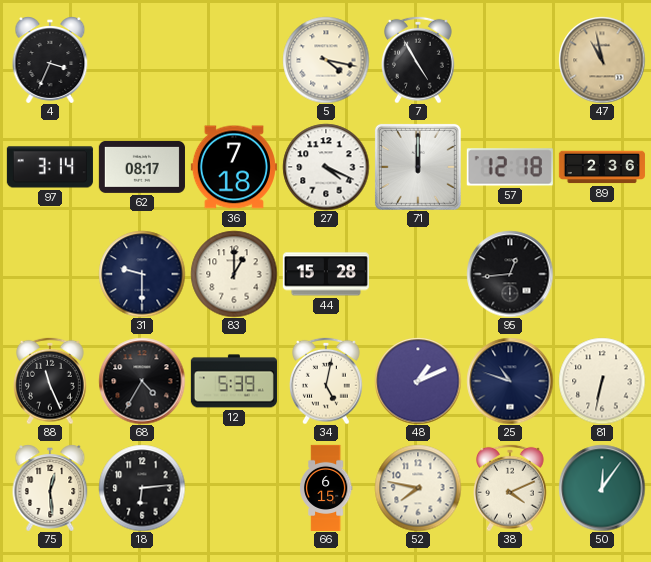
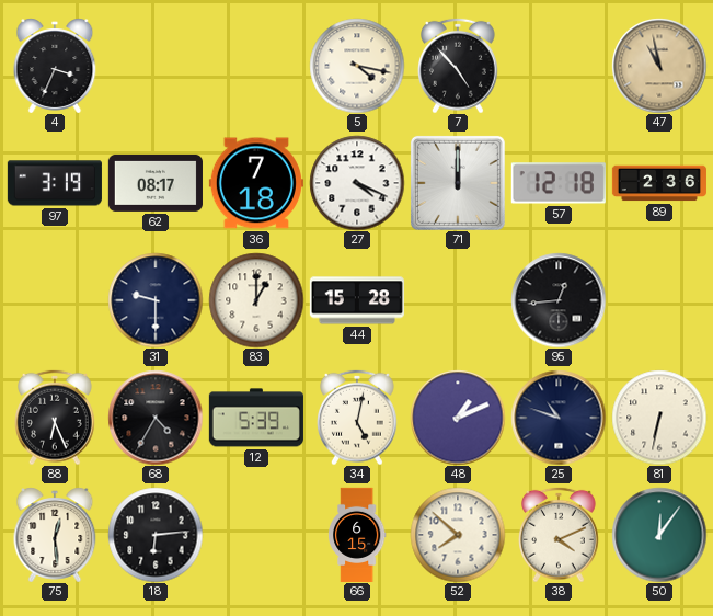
7: 4:55 -> 4:53
97: 3:14 -> 3:19
88: 11:26 -> 6:26
52: 7:47 -> 7:52
